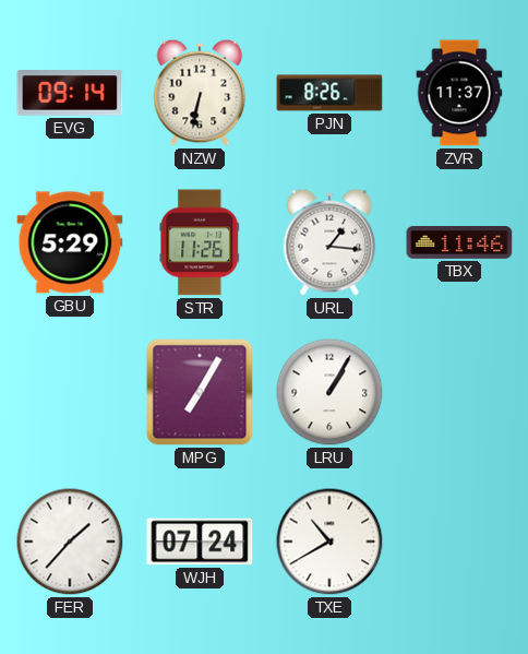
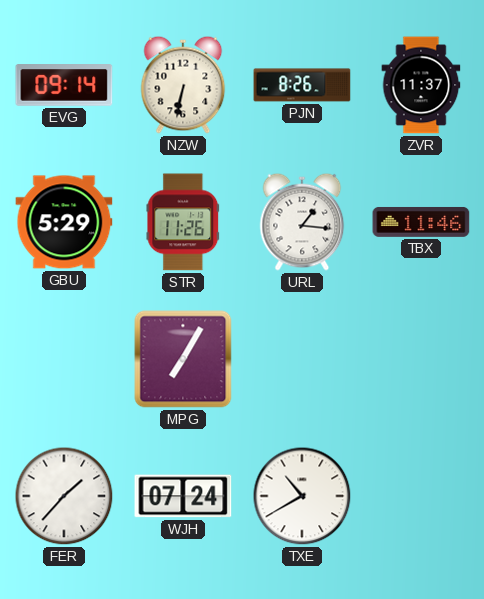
LRU: 1:05 -> none
